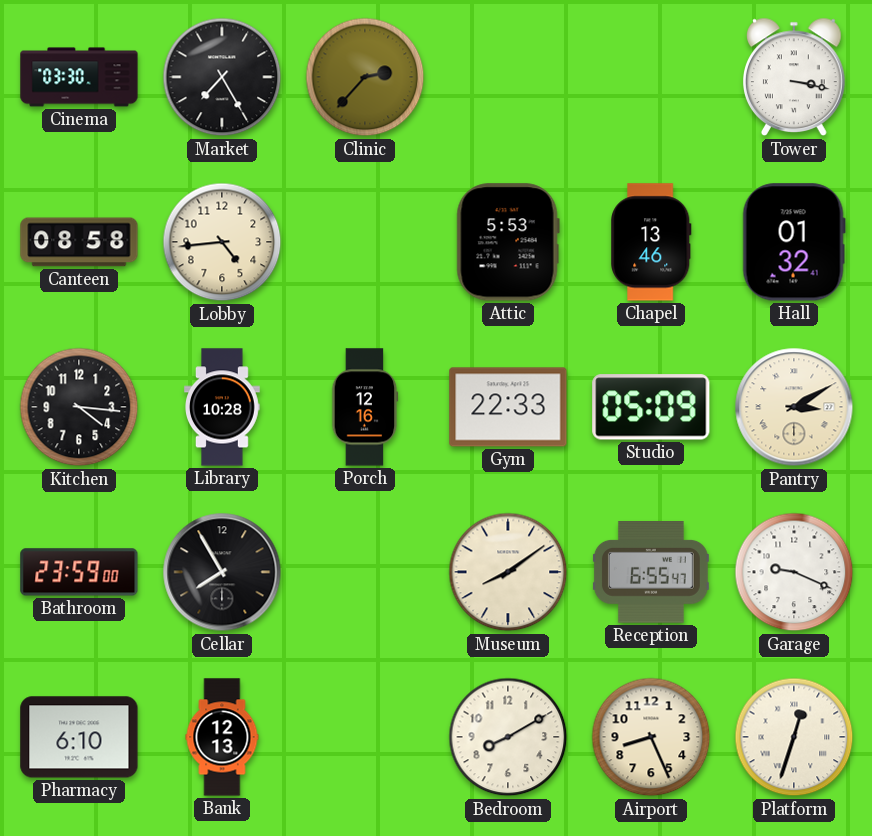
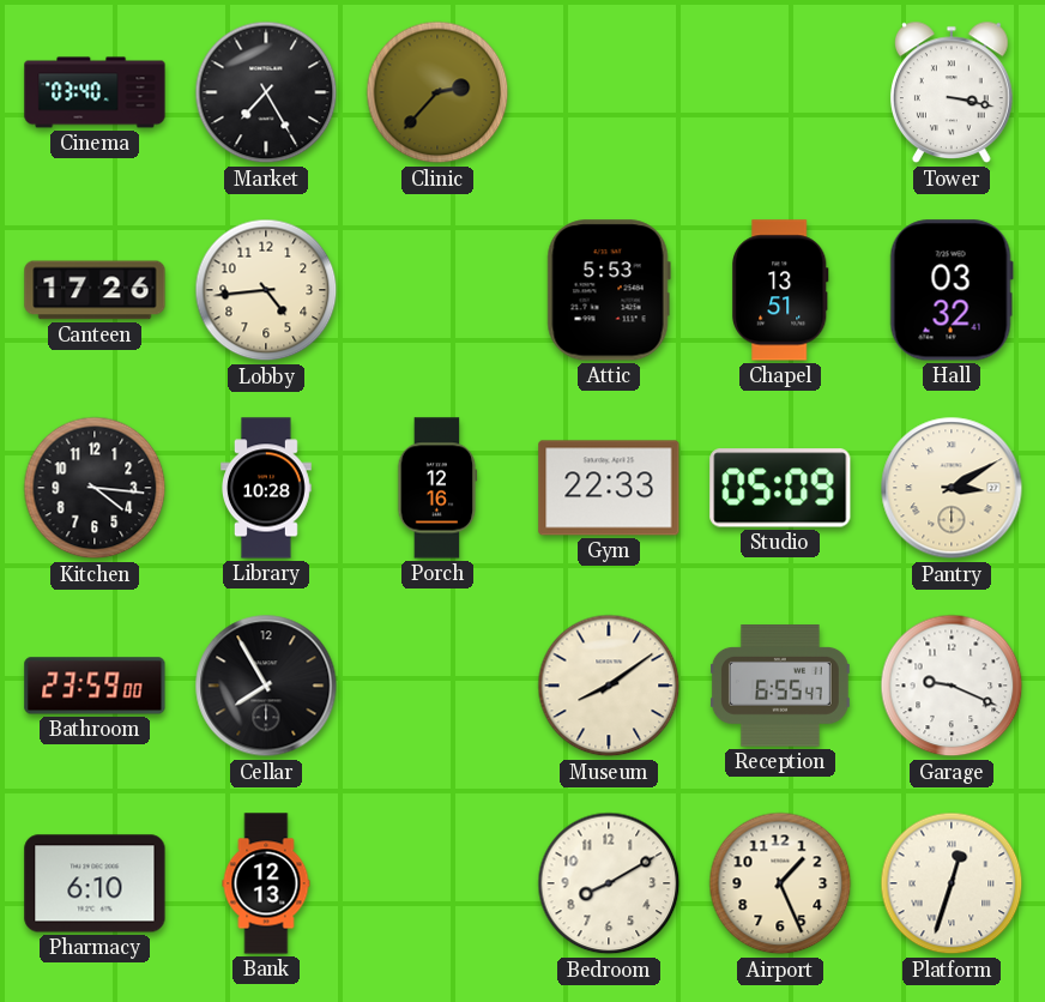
Cinema: 03:30 -> 03:40
Canteen: 08:58 -> 17:26
Chapel: 13:46 -> 13:51
Hall: 01:32 -> 03:32
Airport: 8:26 -> 1:26
